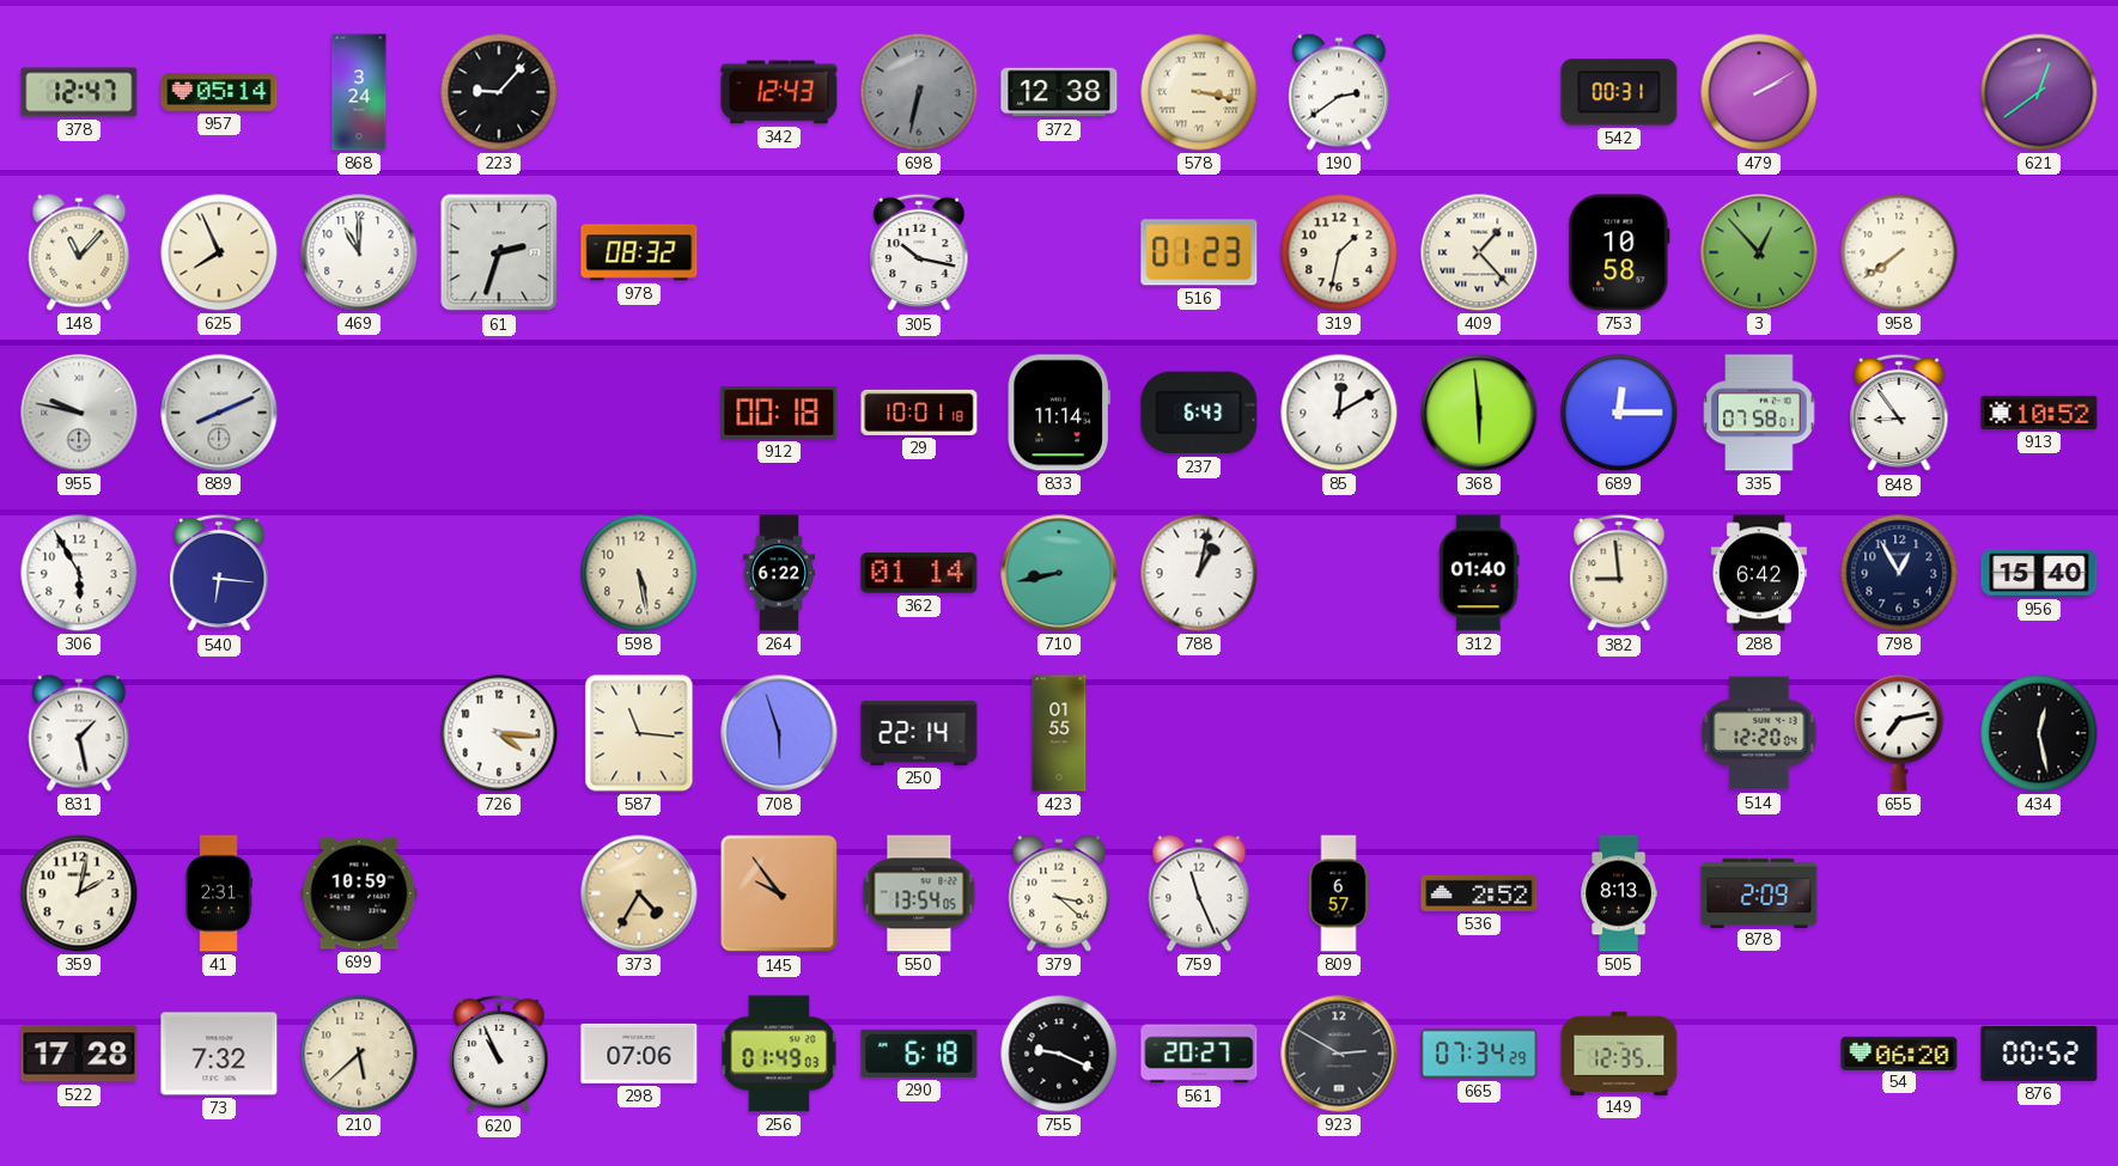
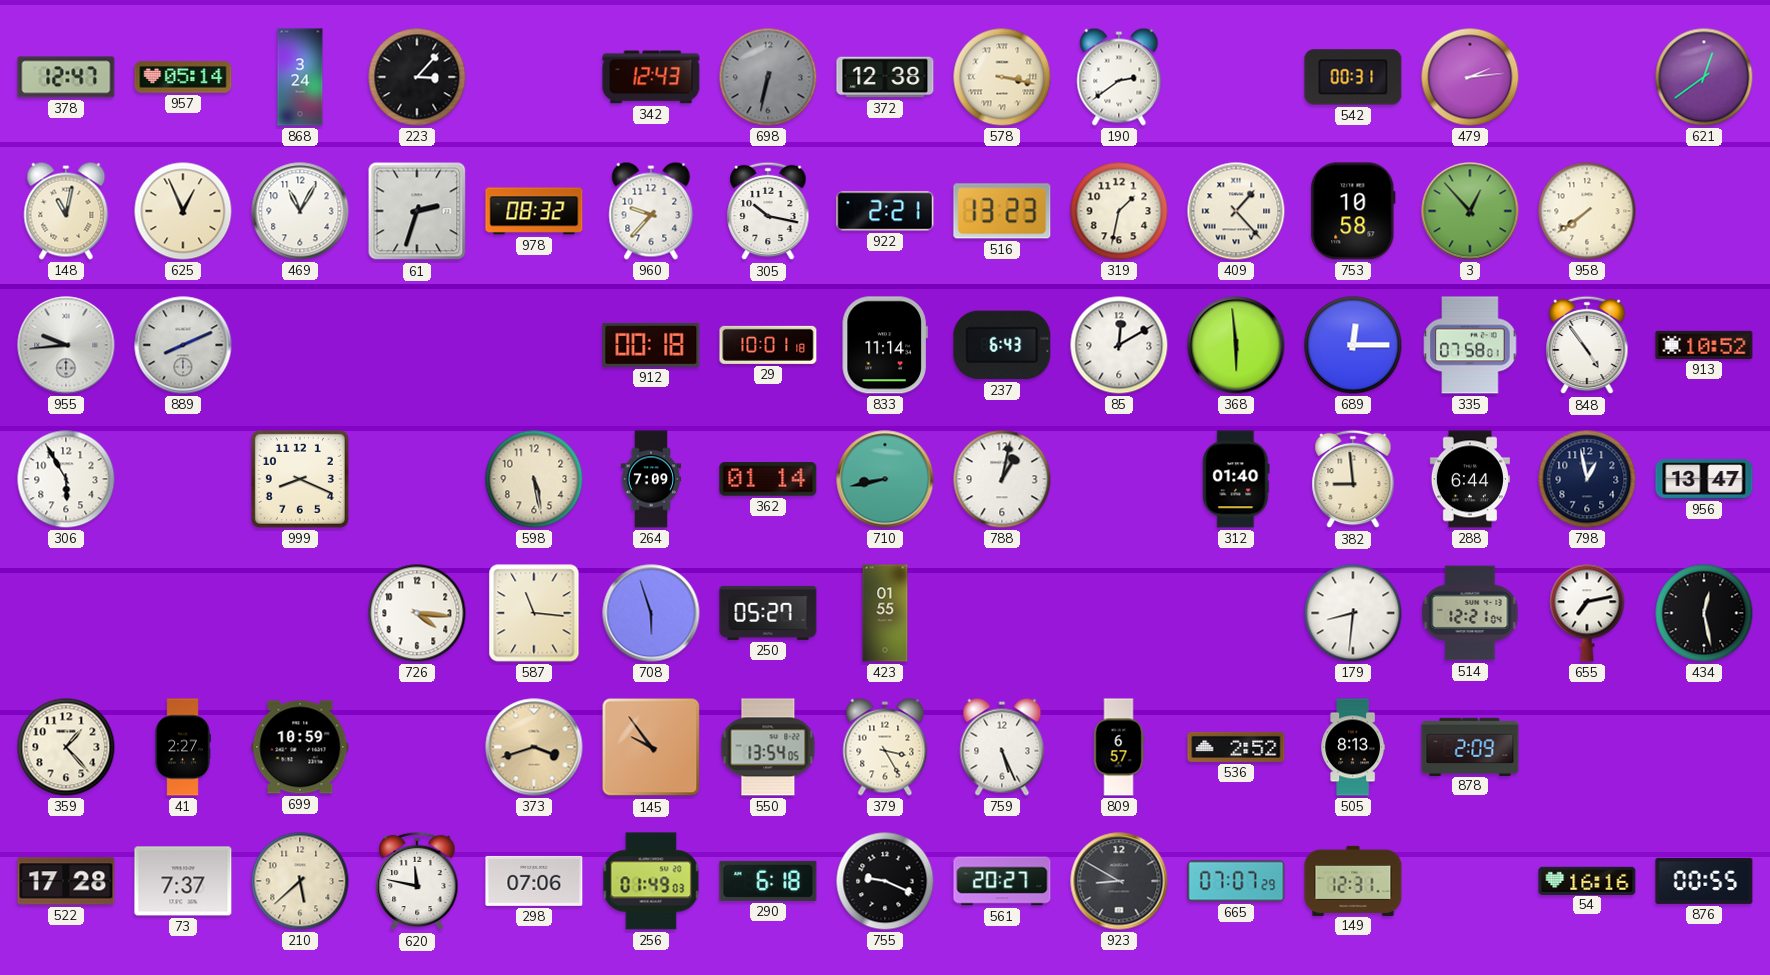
223: 9:07 -> 3:07
479: 2:10 -> 2:14
148: 11:07 -> 11:02
625: 7:56 -> 12:56
469: 11:00 -> 11:05
960: none -> 9:37
922: none -> 2:21
516: 01:23 -> 13:23
955: 9:47 -> 9:44
848: 8:54 -> 4:54
540: 6:16 -> none
999: none -> 8:19
264: 6:22 -> 7:09
288: 6:42 -> 6:44
798: 12:55 -> 12:58
956: 15:40 -> 13:47
831: 1:28 -> none
250: 22:14 -> 05:27
179: none -> 8:31
514: 12:20 -> 12:21
359: 2:02 -> 1:23
41: 2:31 -> 2:27
373: 4:35 -> 3:42
379: 3:22 -> 3:25
759: 11:26 -> 5:26
73: 7:32 -> 7:37
620: 10:56 -> 11:47
923: 2:50 -> 8:50
665: 07:34 -> 07:07
149: 12:35 -> 12:31
54: 06:20 -> 16:16
876: 00:52 -> 00:55
